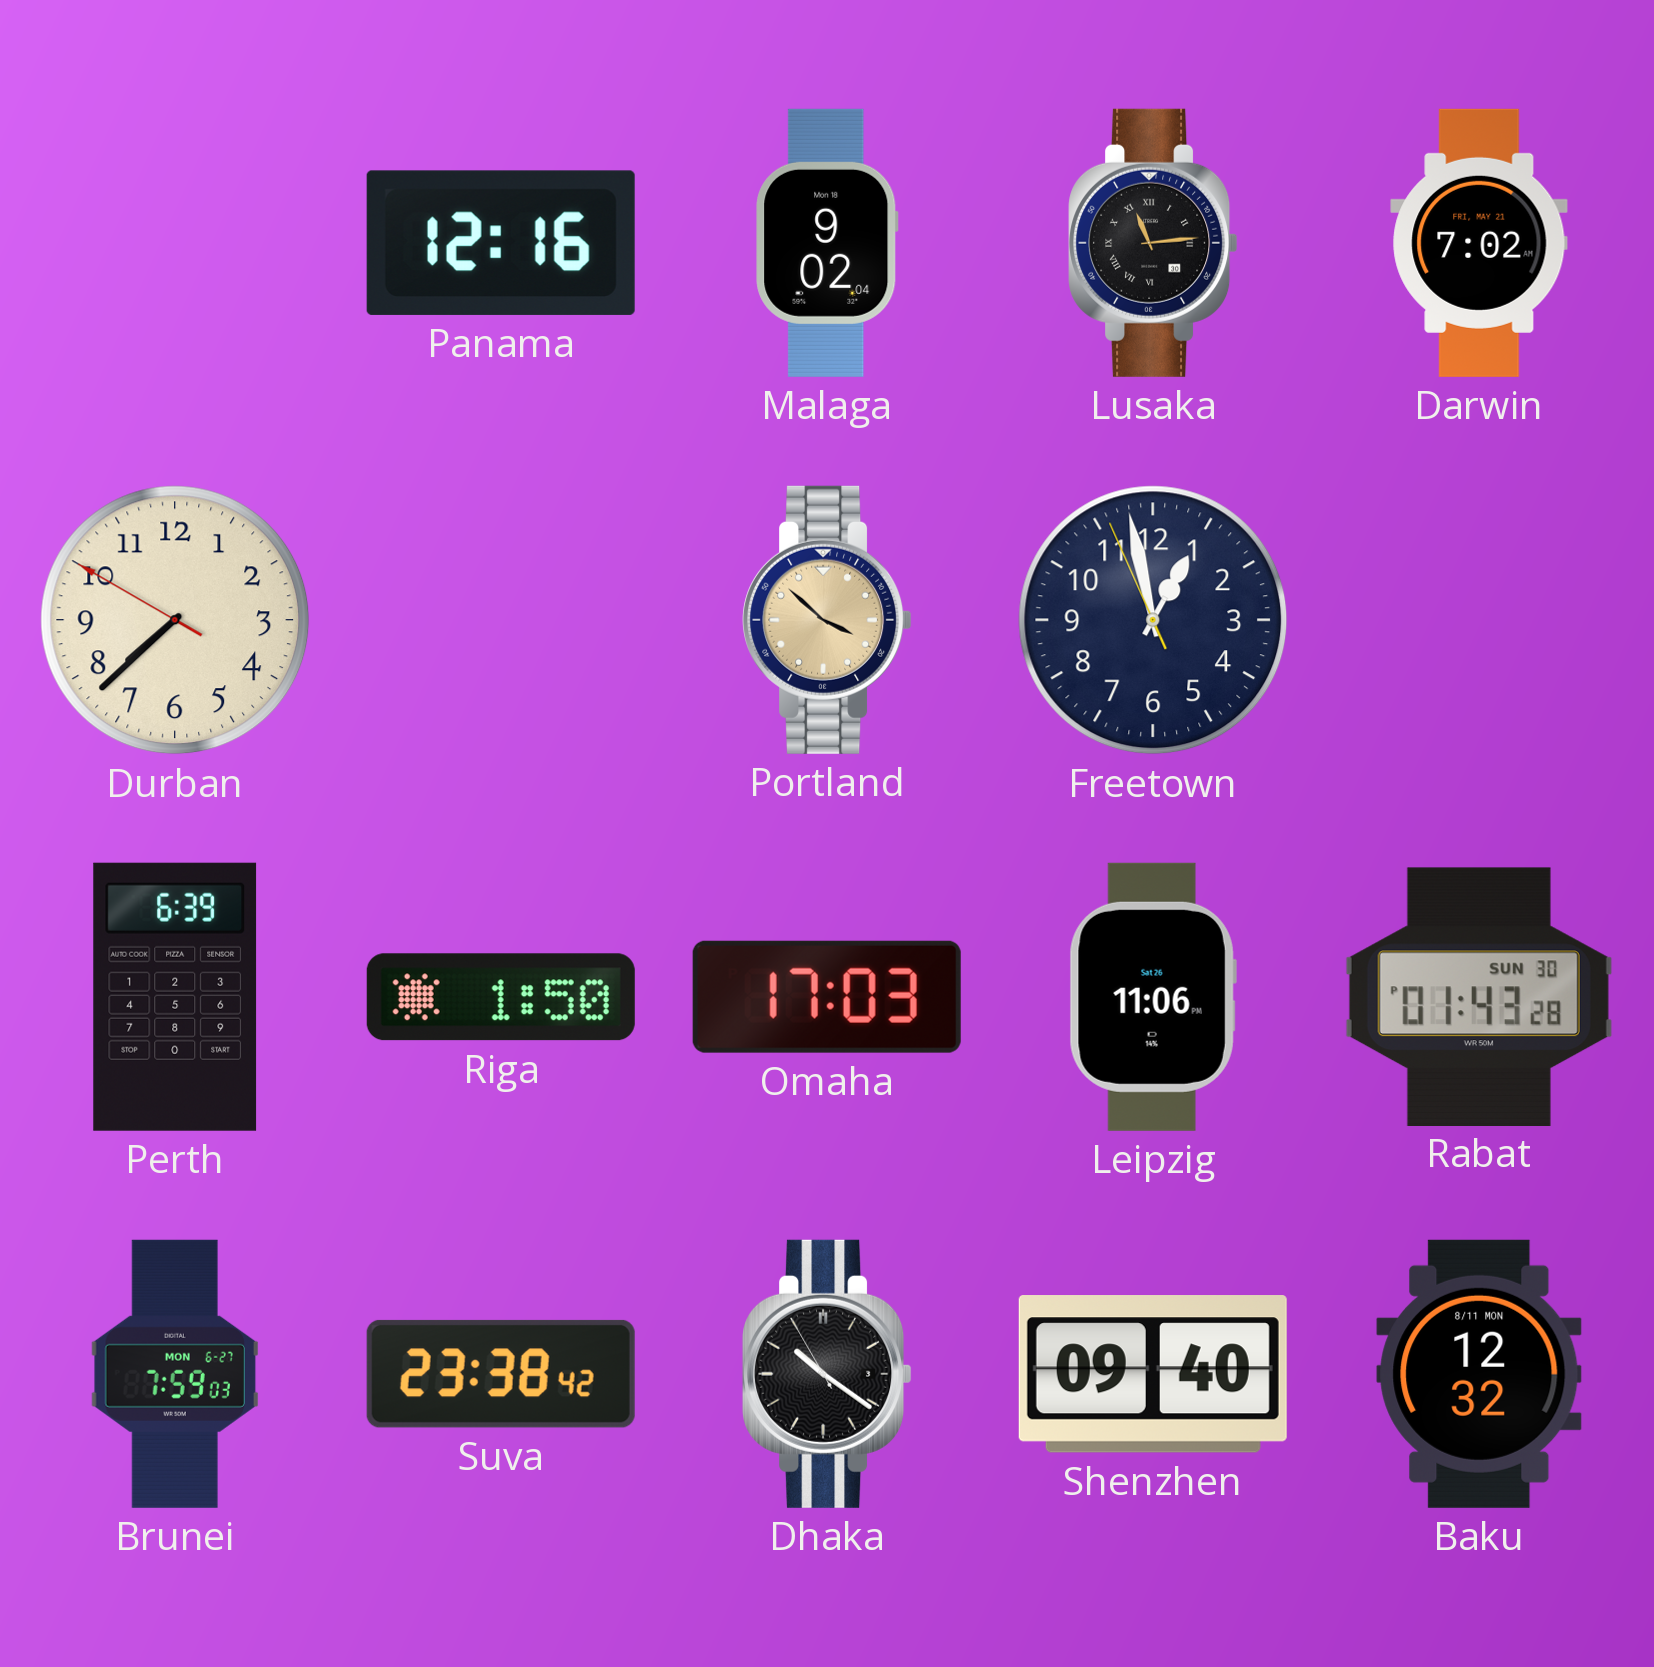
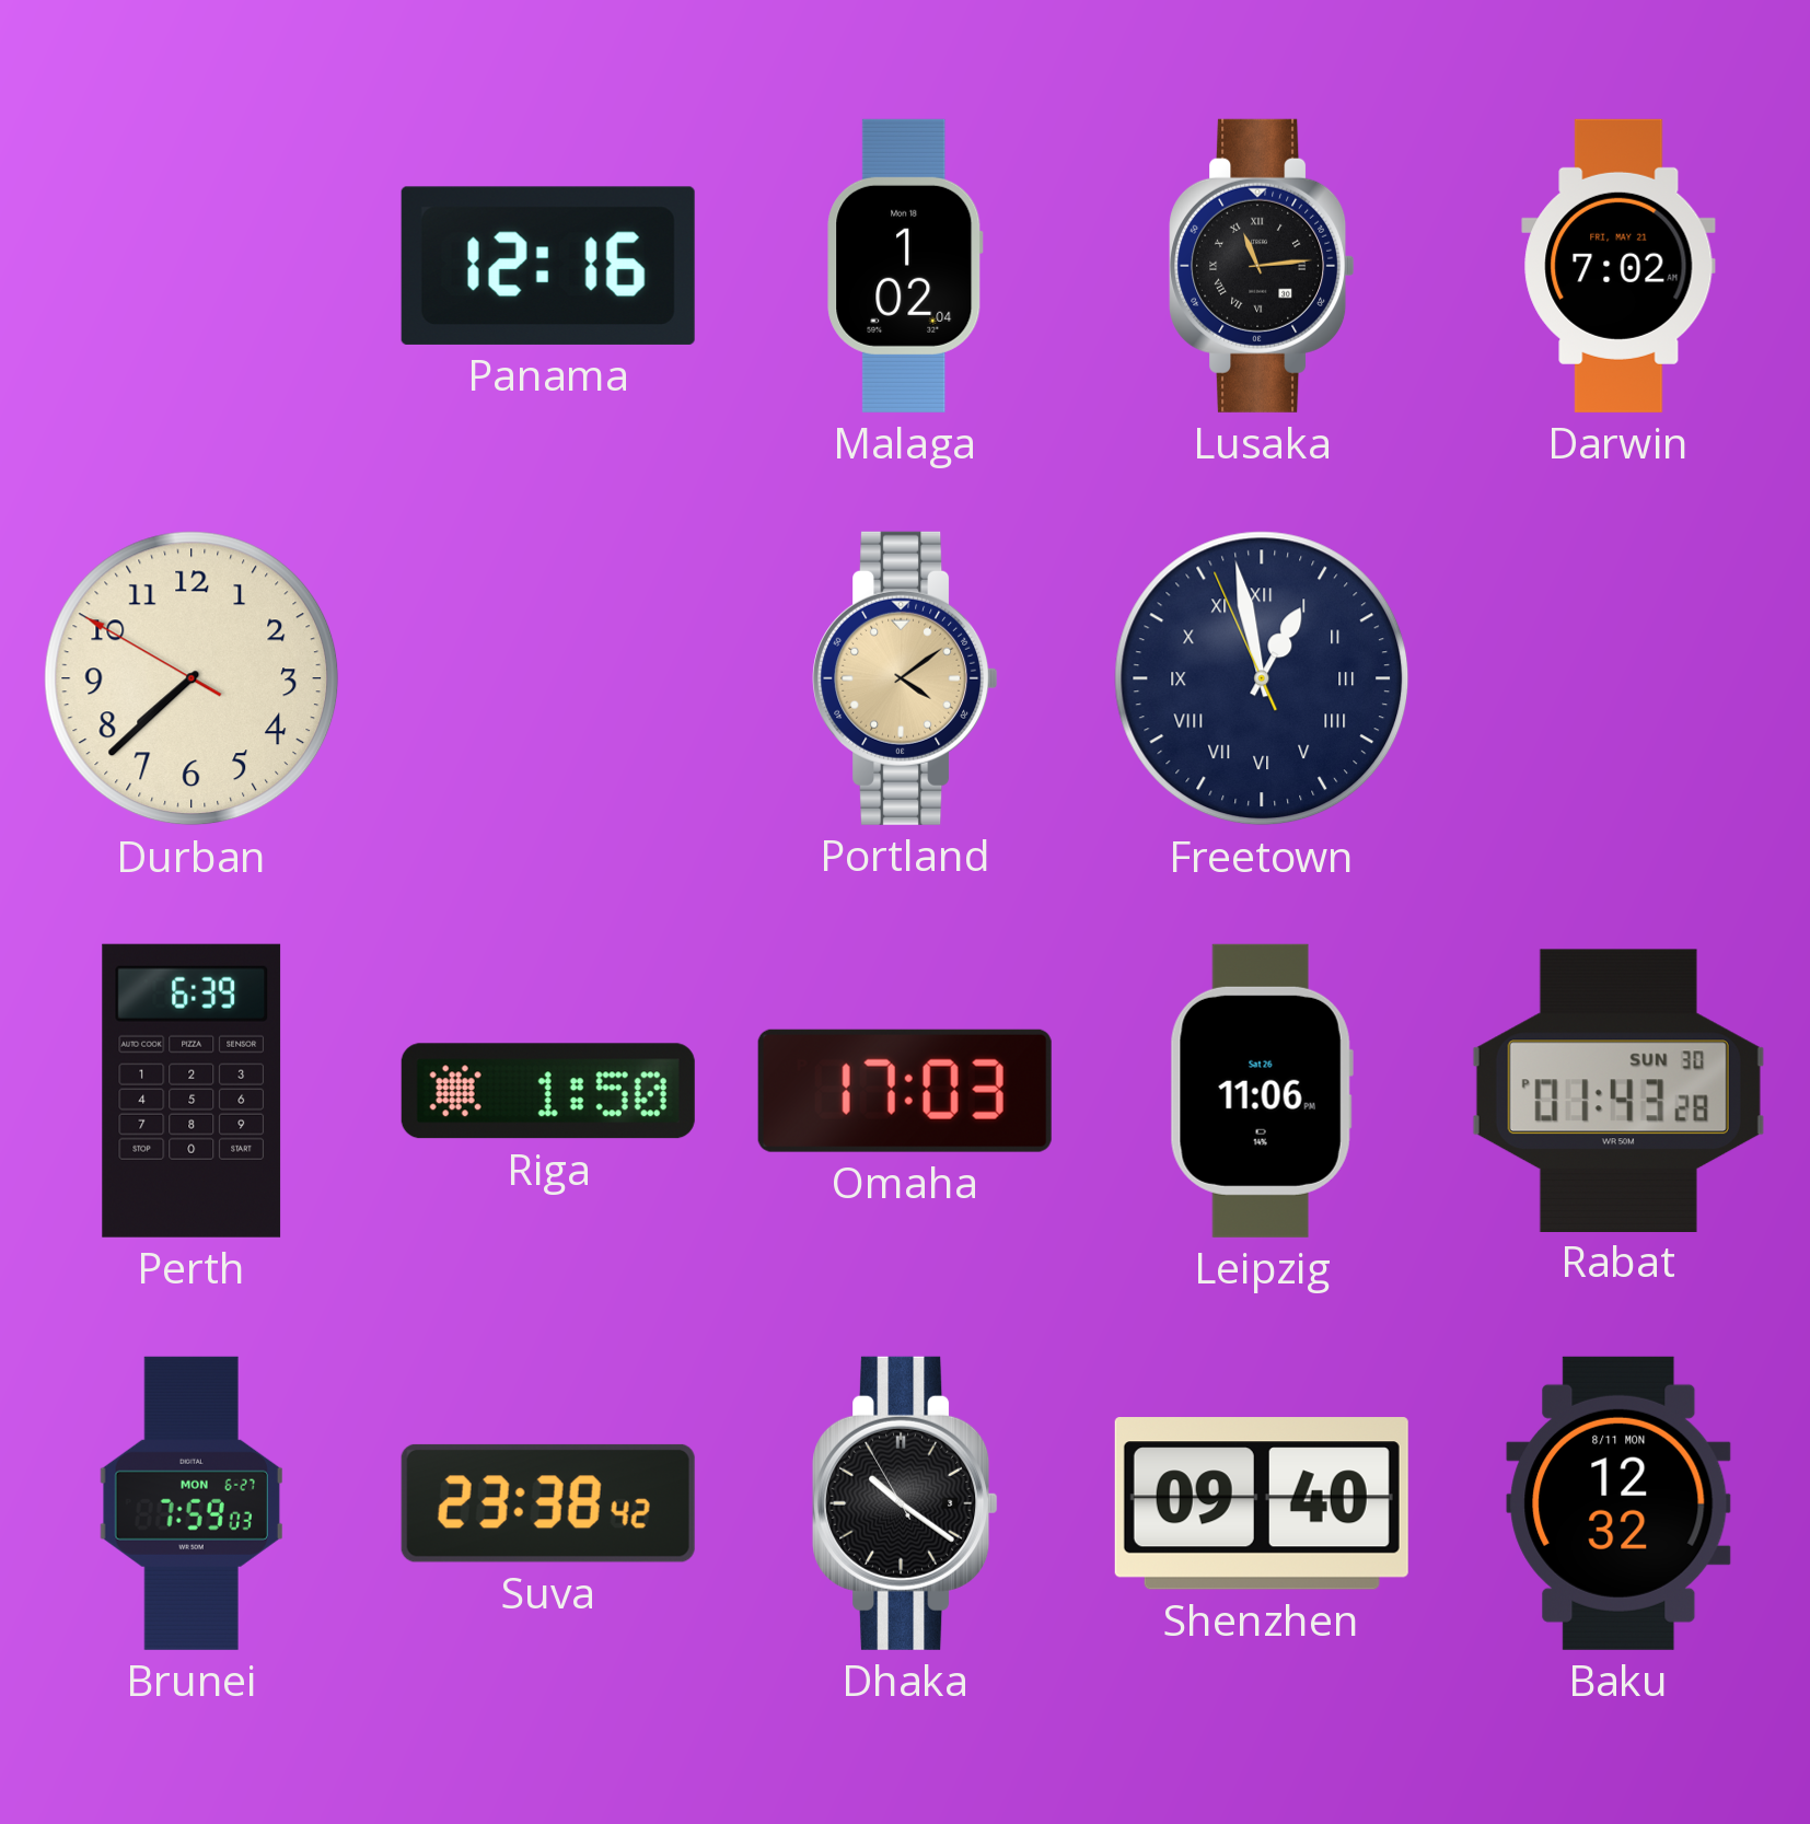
Malaga: 9:02 -> 1:02
Portland: 3:52 -> 4:09
Freetown numerals: Arabic -> Roman
